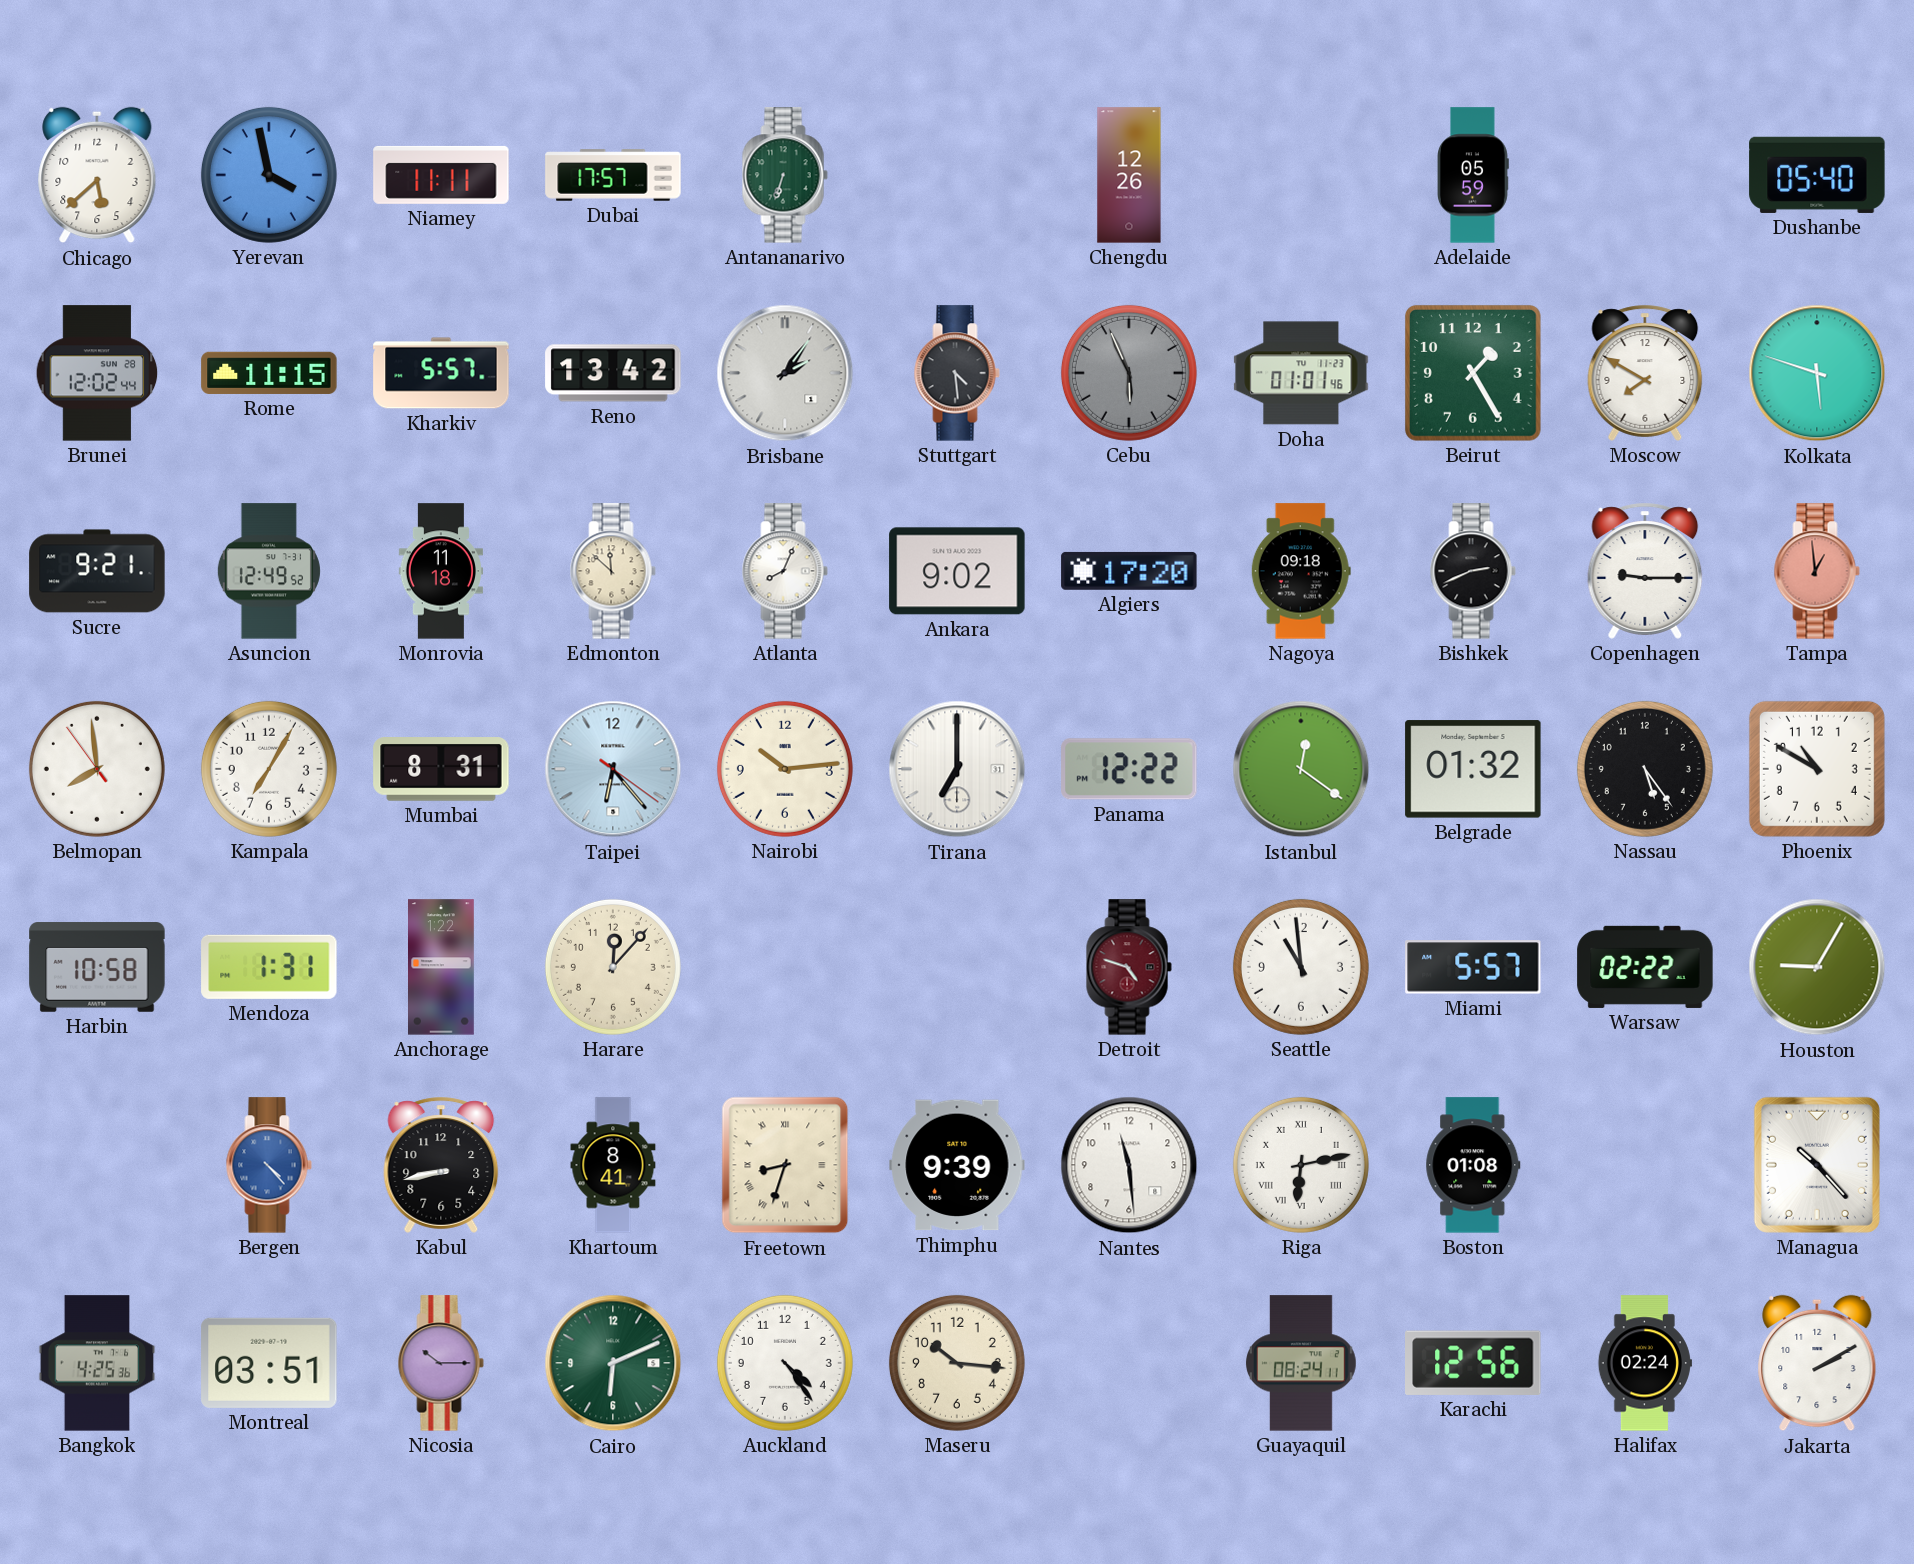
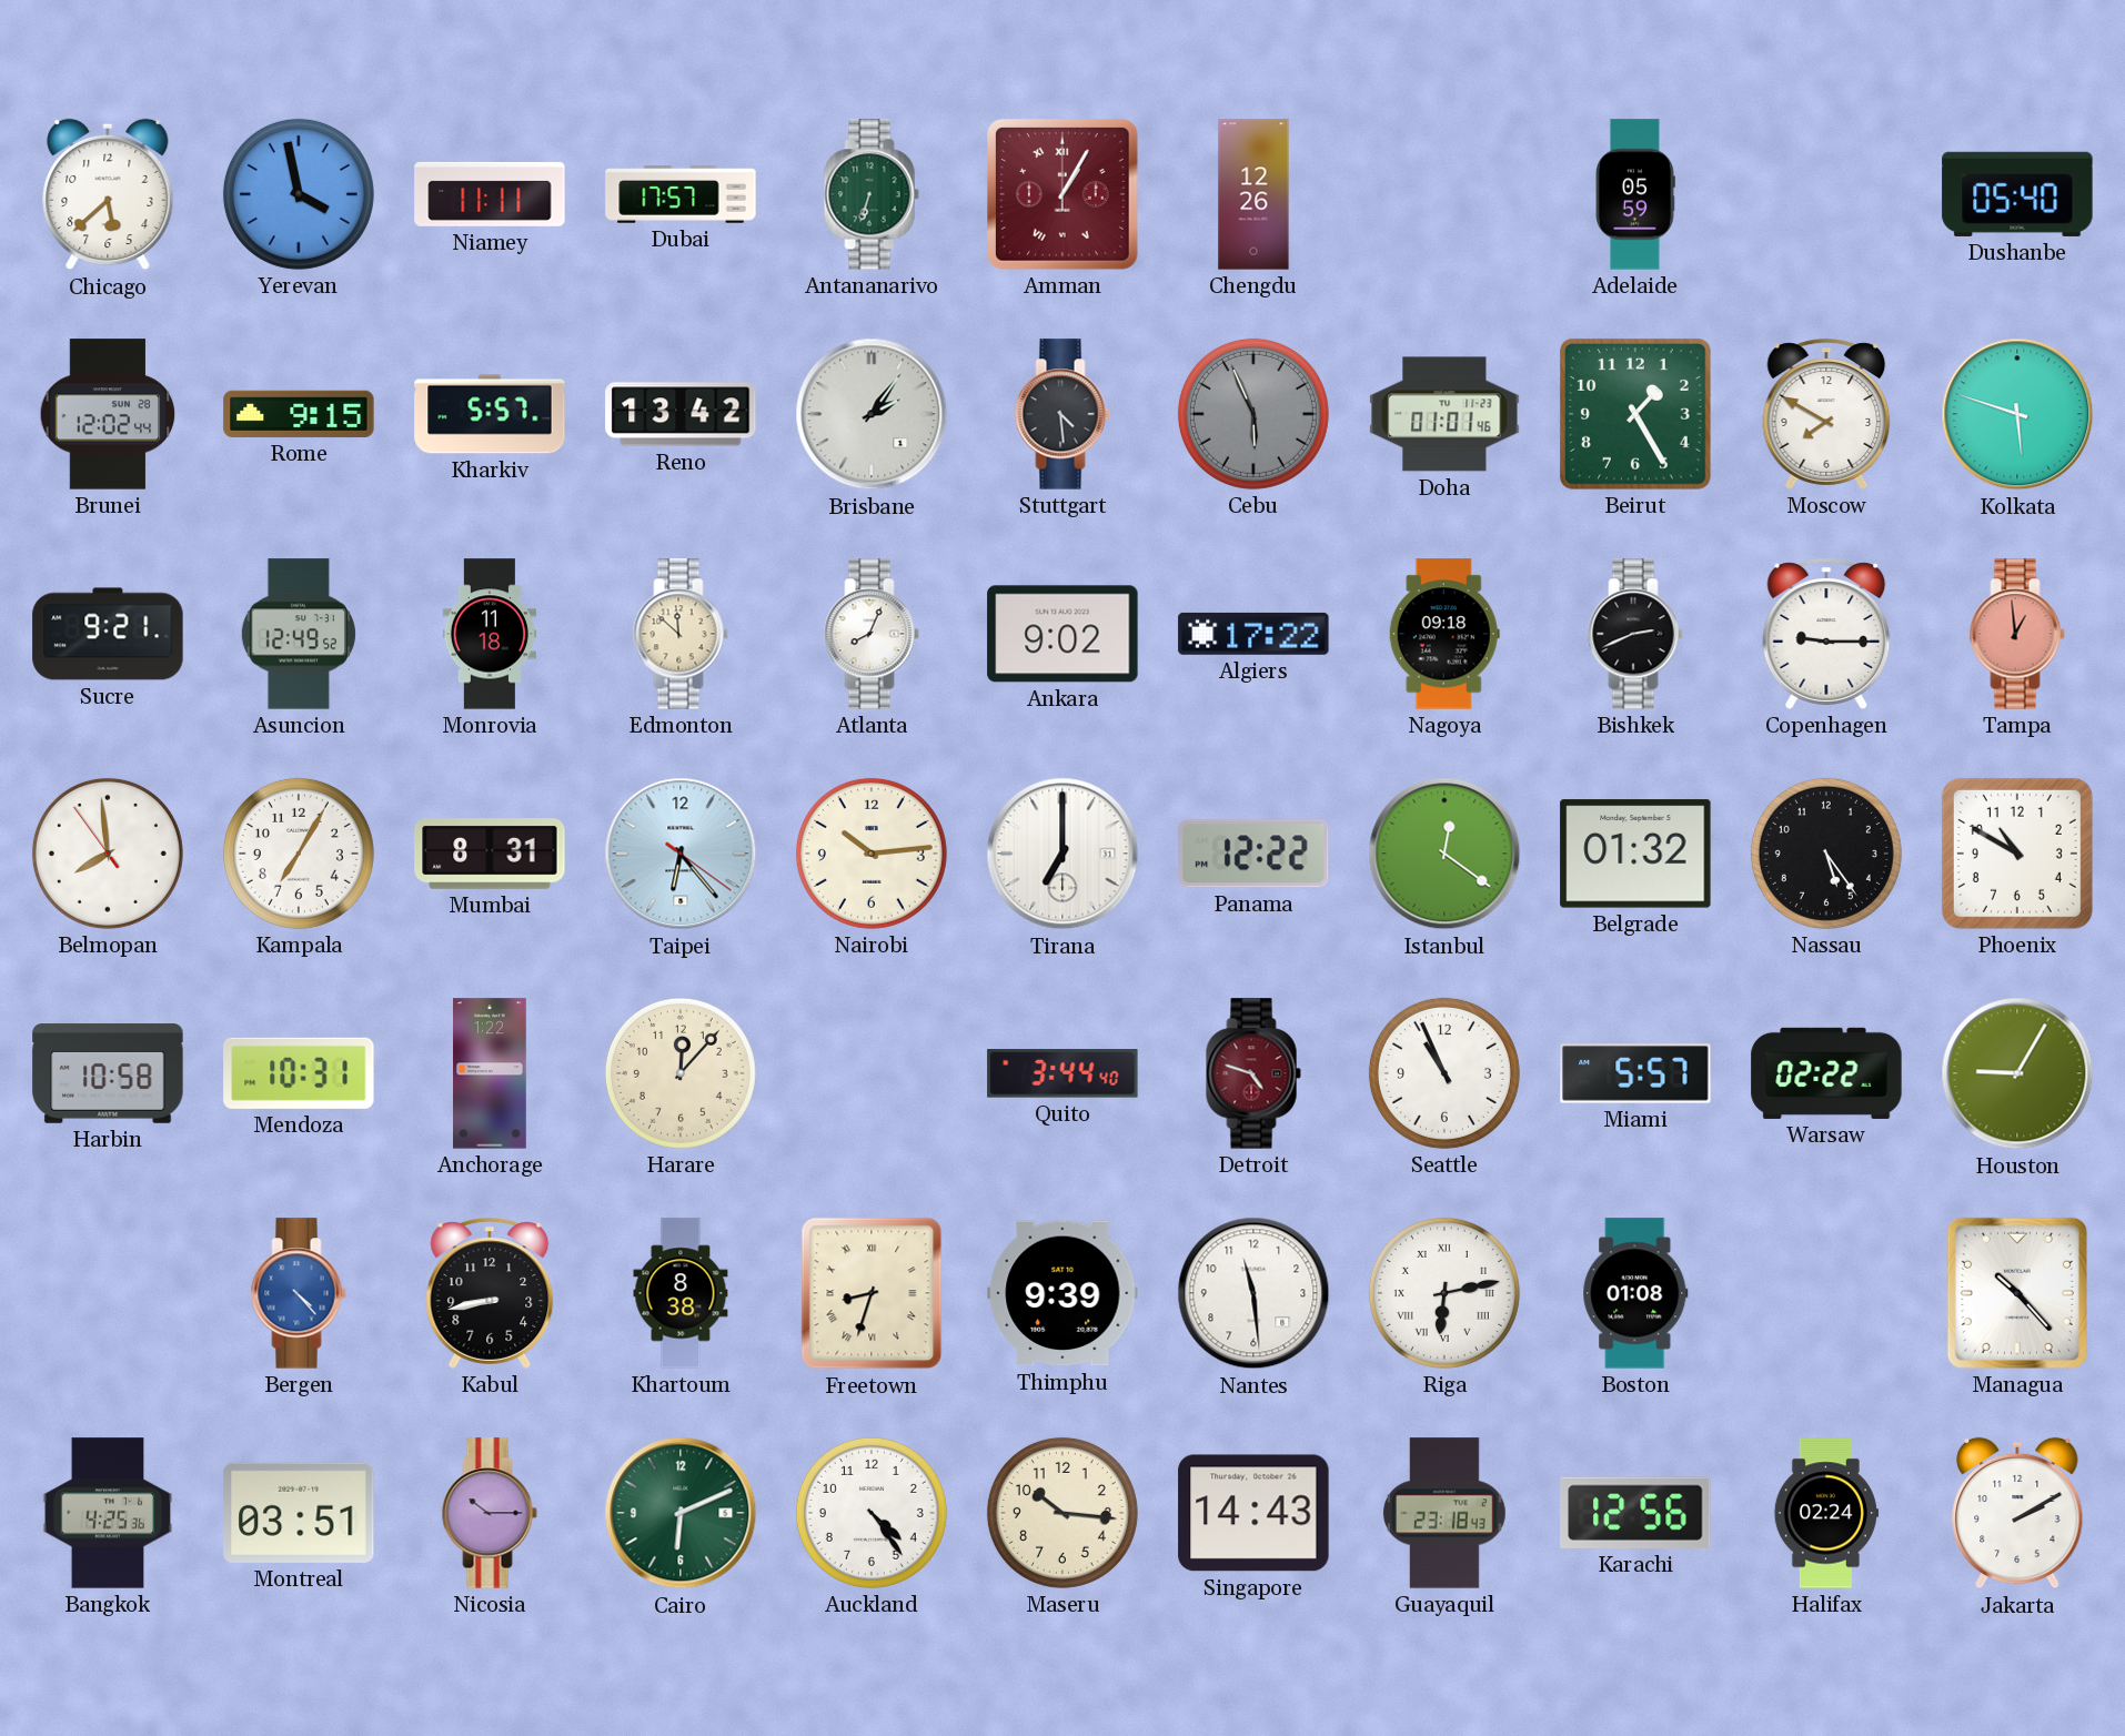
Amman: none -> 1:05
Rome: 11:15 -> 9:15
Algiers: 17:20 -> 17:22
Mendoza: 1:31 -> 10:31
Quito: none -> 3:44
Seattle: 10:59 -> 10:56
Khartoum: 8:41 -> 8:38
Singapore: none -> 14:43
Guayaquil: 08:24 -> 23:18
